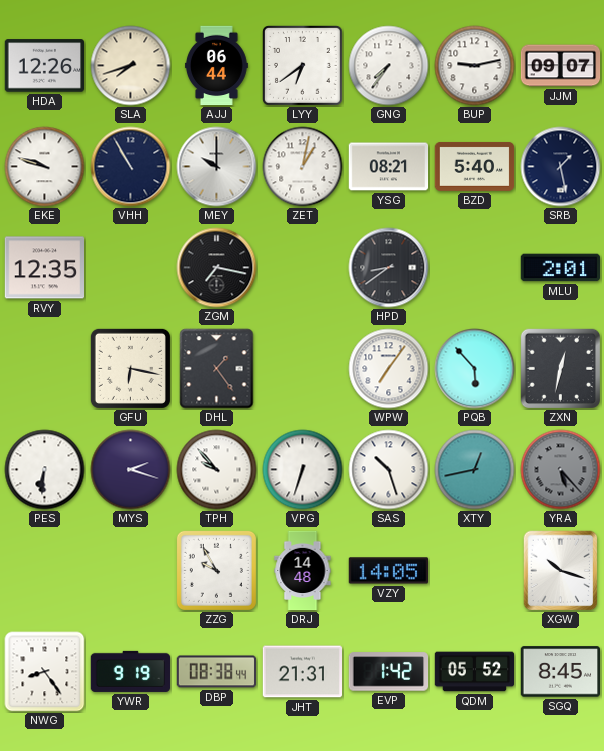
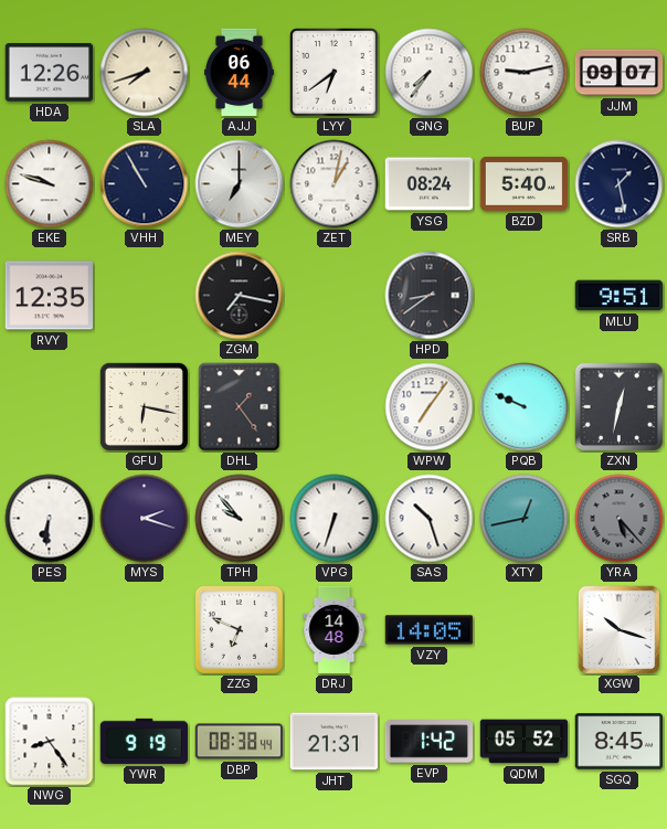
MEY: 10:00 -> 7:00
YSG: 08:21 -> 08:24
MLU: 2:01 -> 9:51
PQB: 5:53 -> 9:49
ZZG: 9:55 -> 6:49
